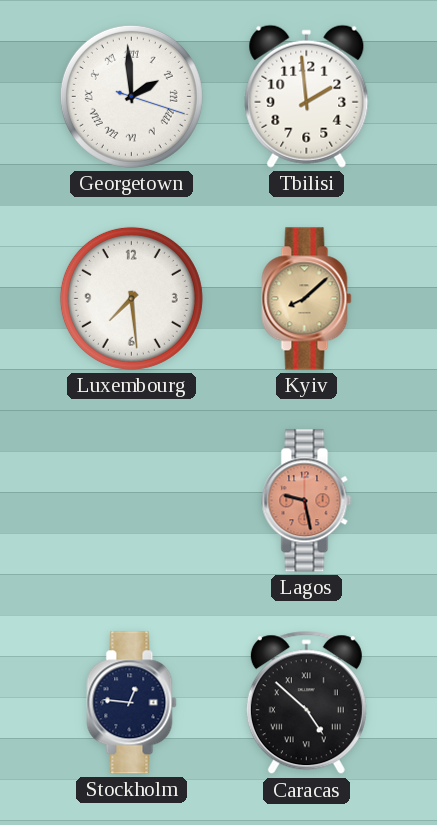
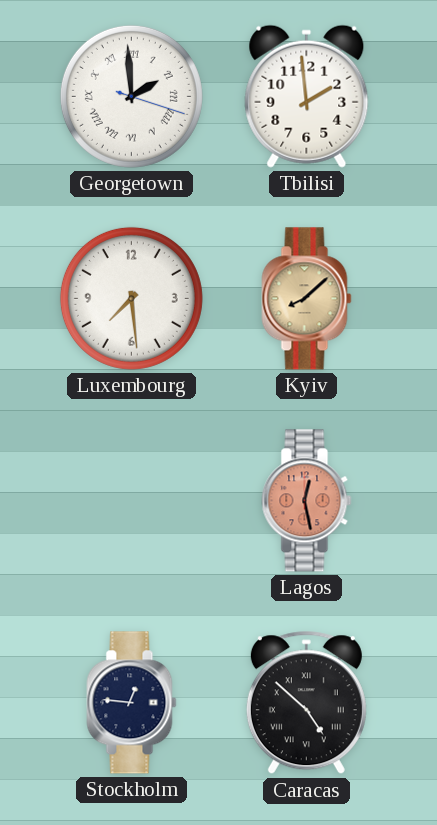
Lagos: 9:28 -> 12:28
